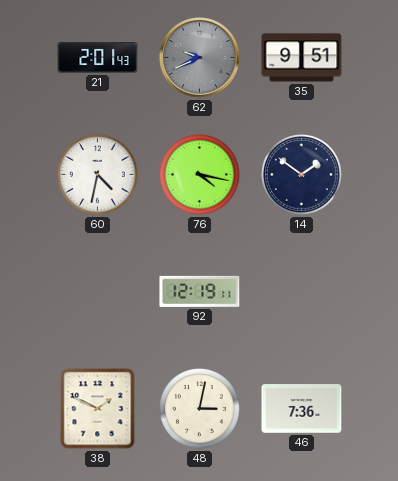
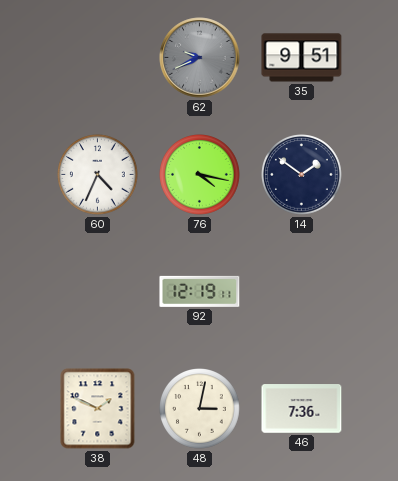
21: 2:01 -> none
60: 4:32 -> 4:34
